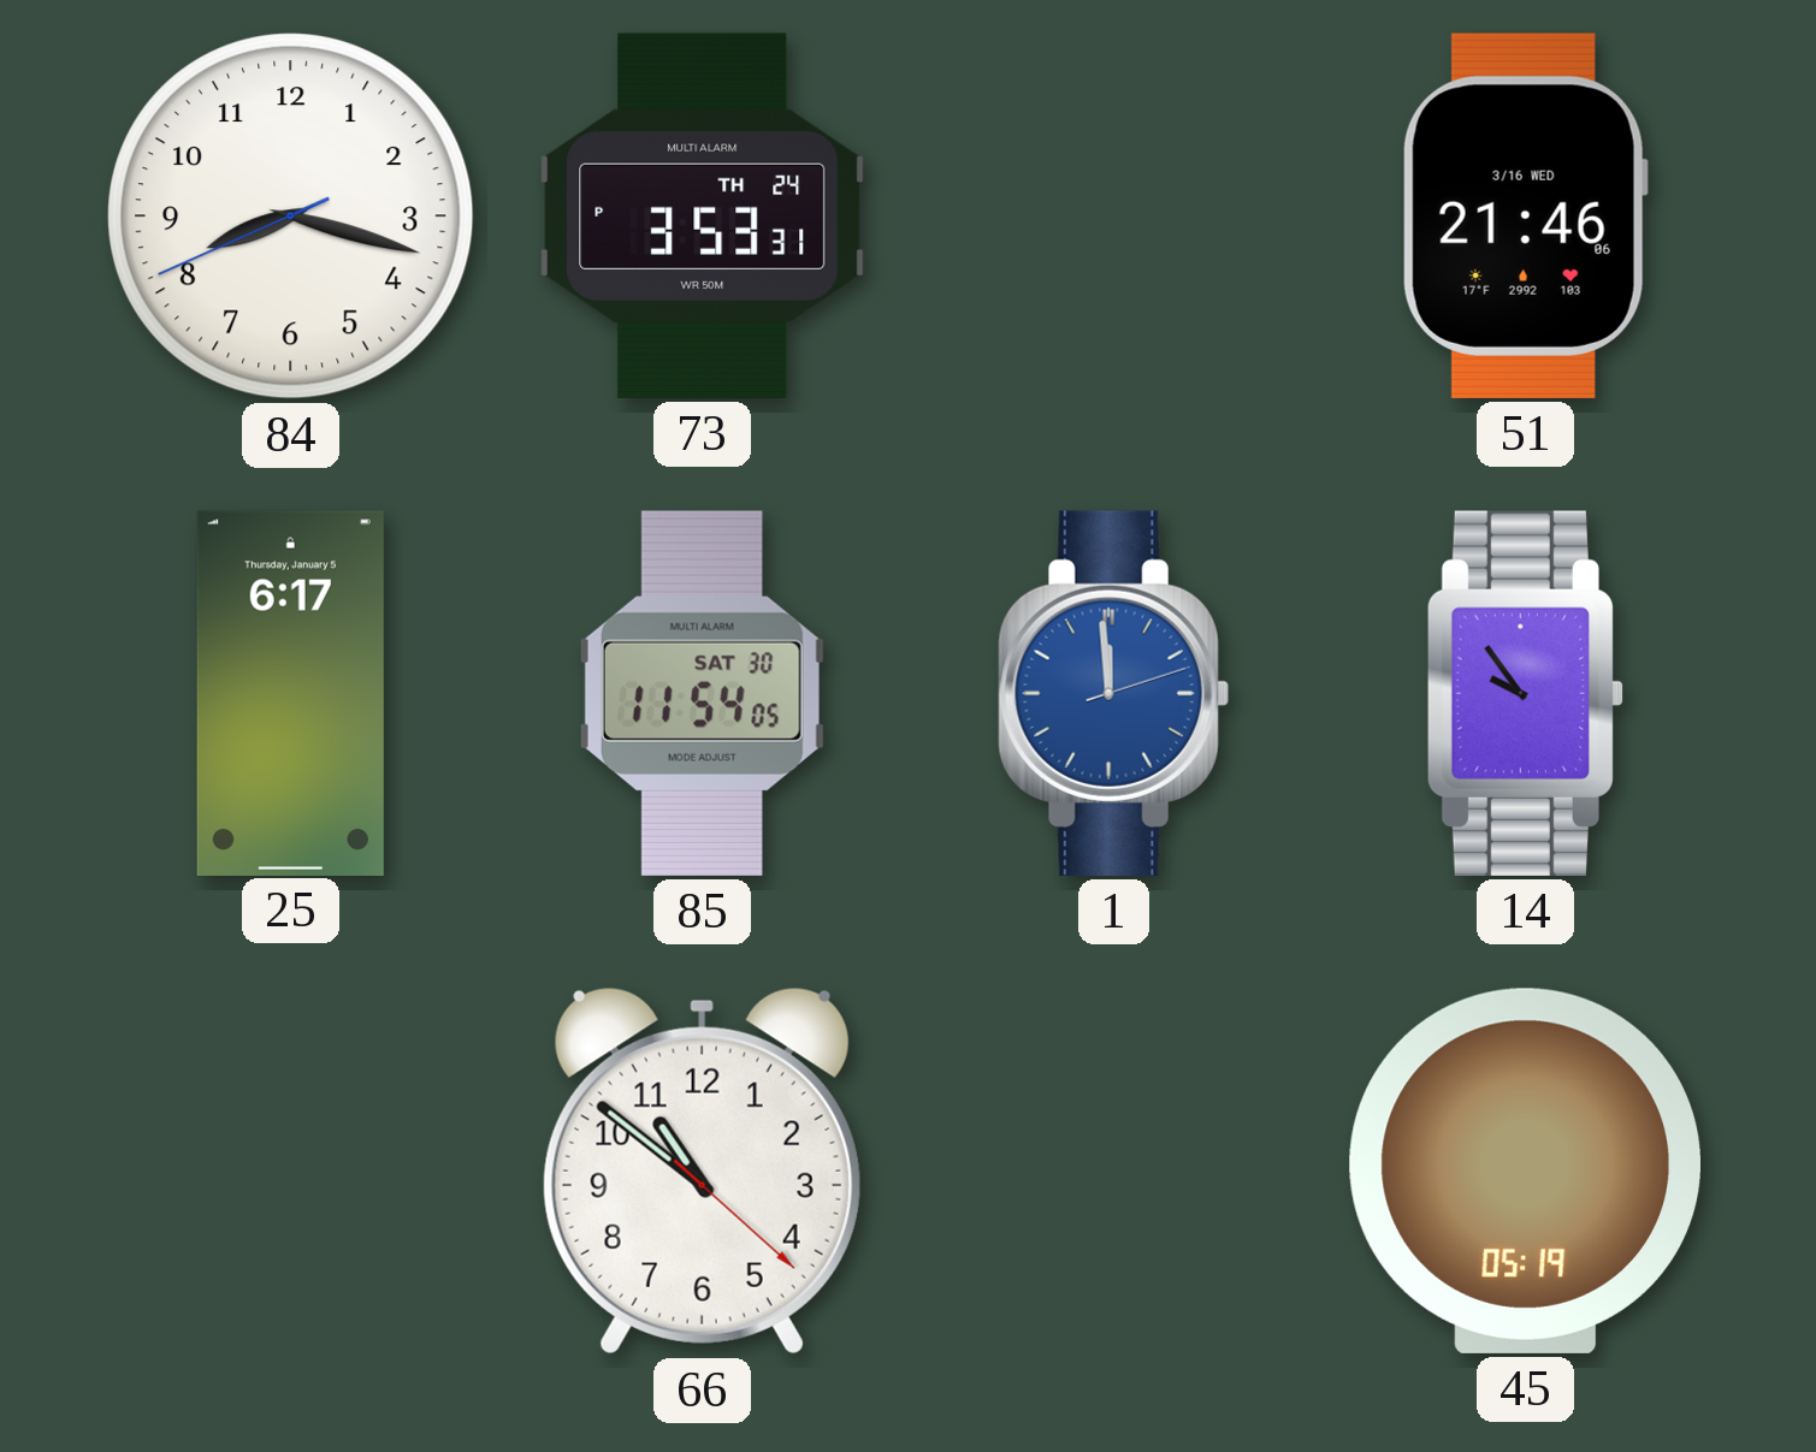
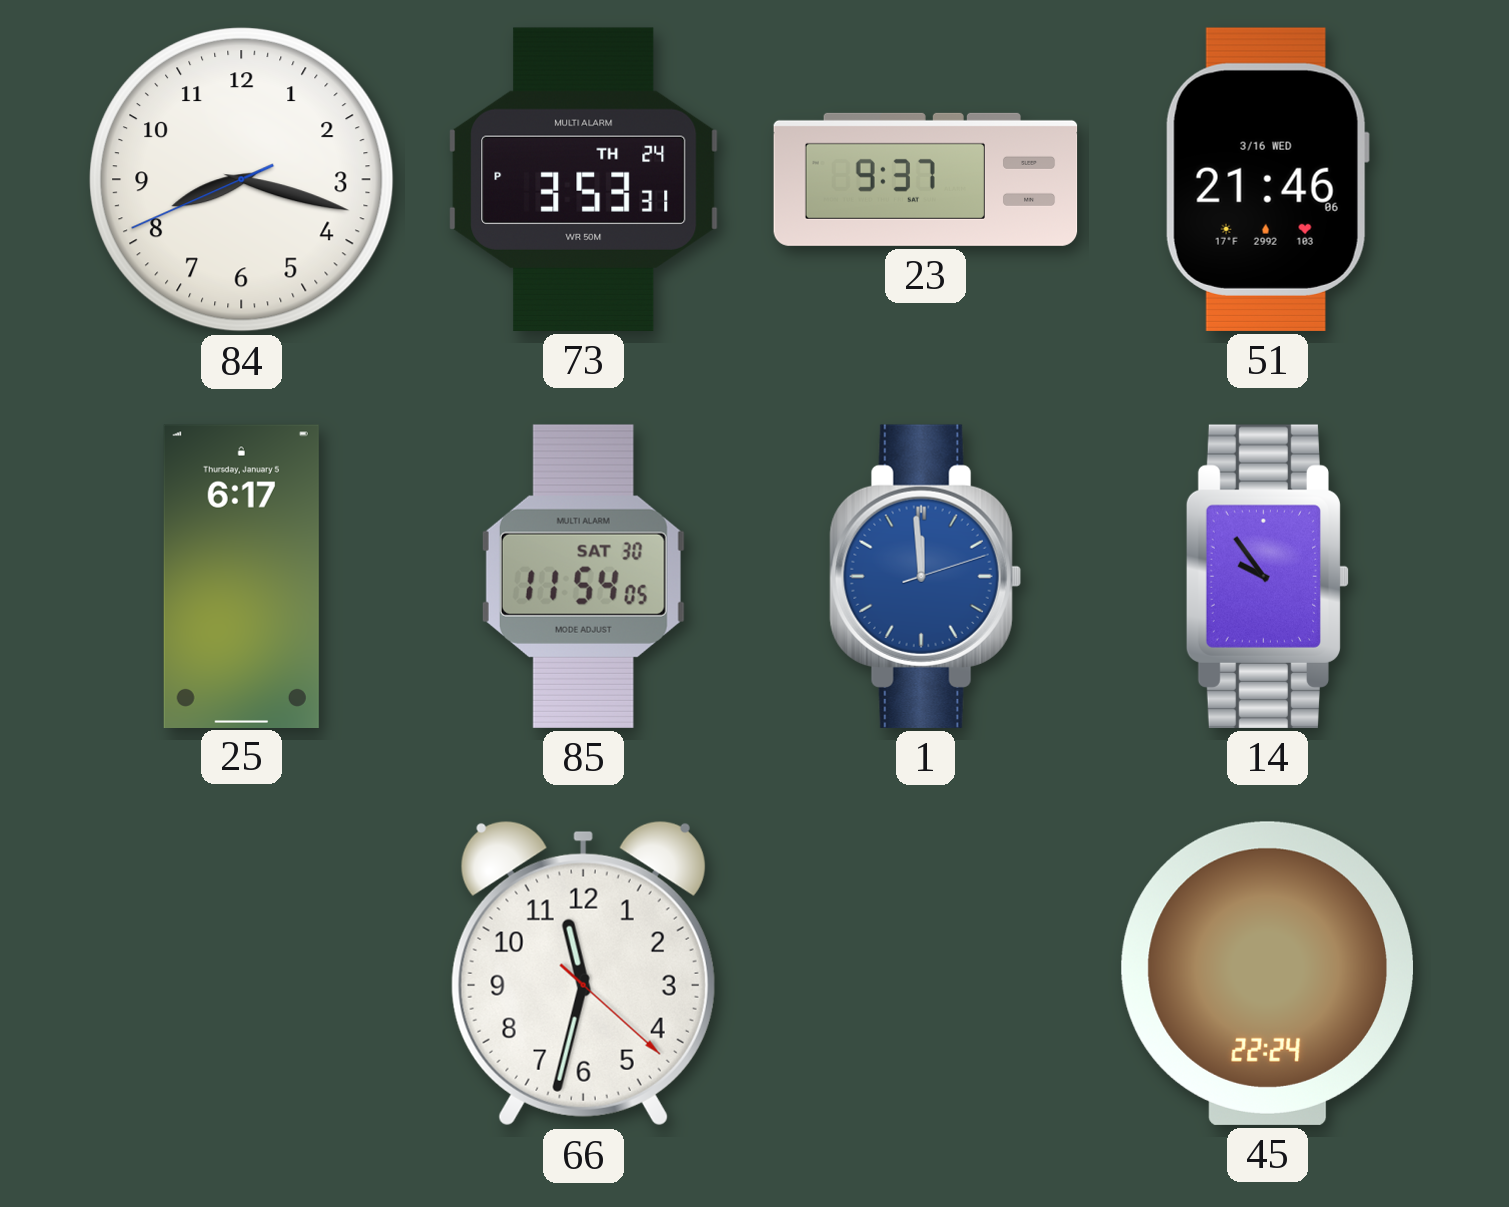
23: none -> 9:37
66: 10:51 -> 11:32
45: 05:19 -> 22:24
